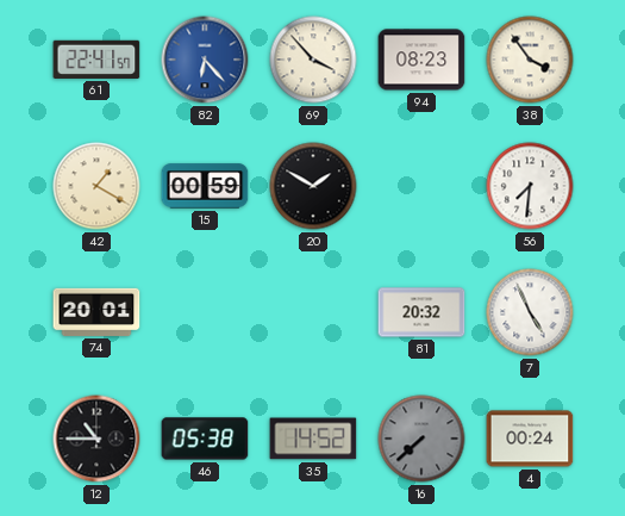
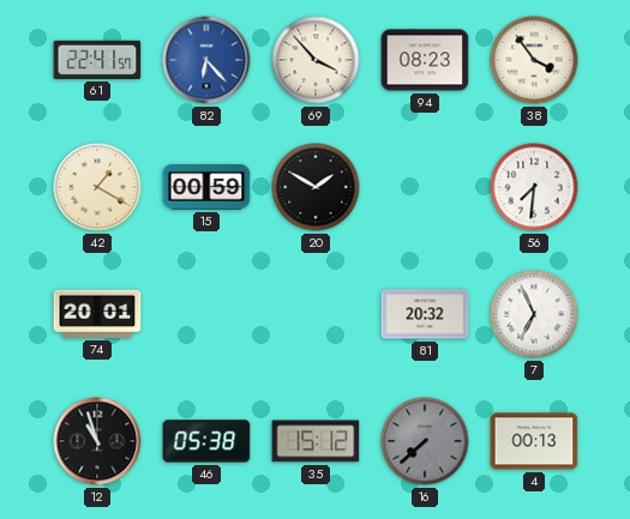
7: 4:56 -> 6:56
12: 10:45 -> 10:57
35: 14:52 -> 15:12
4: 00:24 -> 00:13
